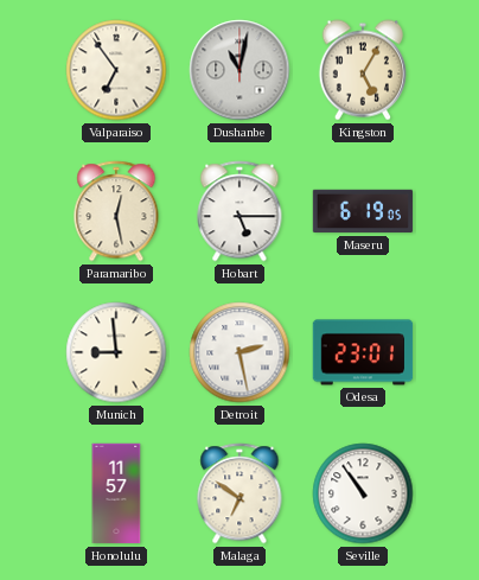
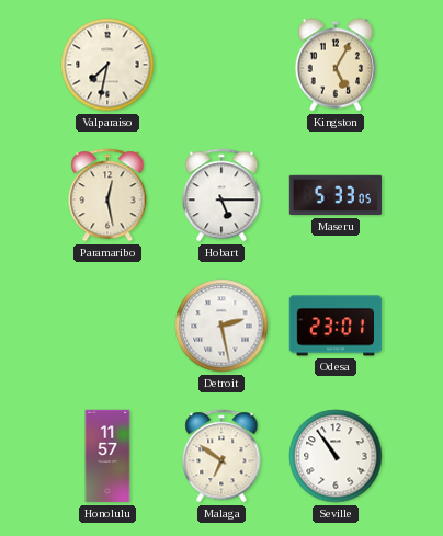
Valparaiso: 6:54 -> 7:32
Dushanbe: 11:02 -> none
Maseru: 6:19 -> 5:33
Munich: 8:59 -> none
